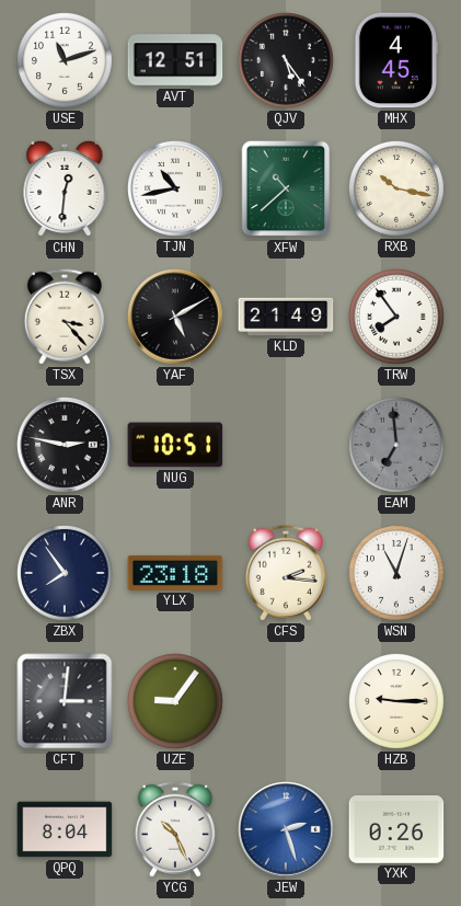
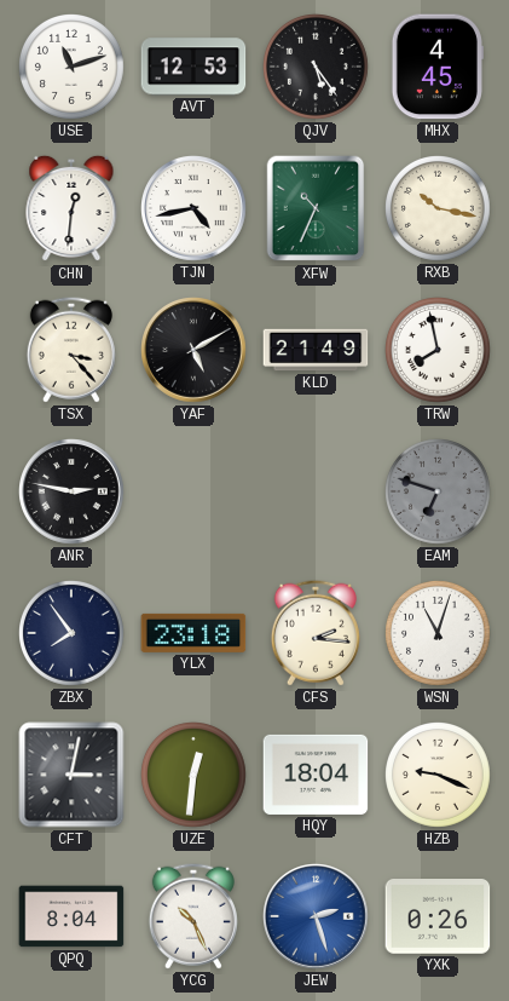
AVT: 12:51 -> 12:53
TJN: 10:43 -> 4:43
XFW: 10:38 -> 10:34
TRW: 7:54 -> 7:58
NUG: 10:51 -> none
EAM: 6:59 -> 6:48
CFT: 3:01 -> 3:02
UZE: 9:06 -> 12:31
HQY: none -> 18:04
HZB: 9:15 -> 9:19
